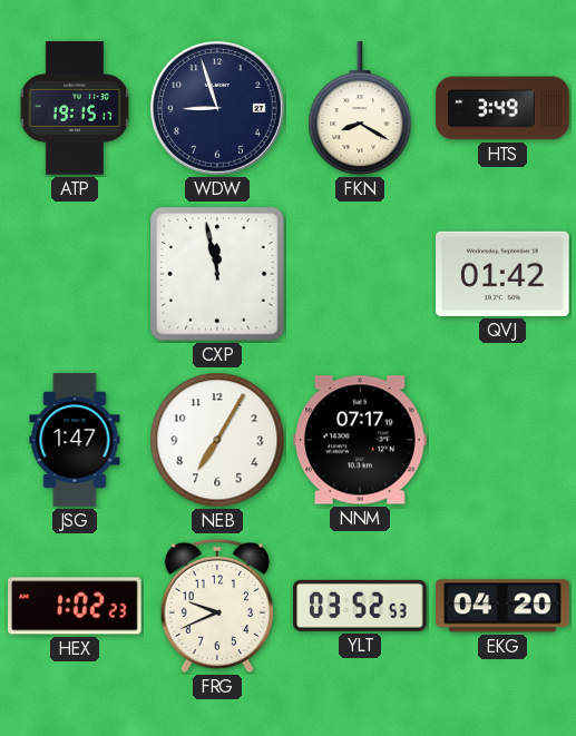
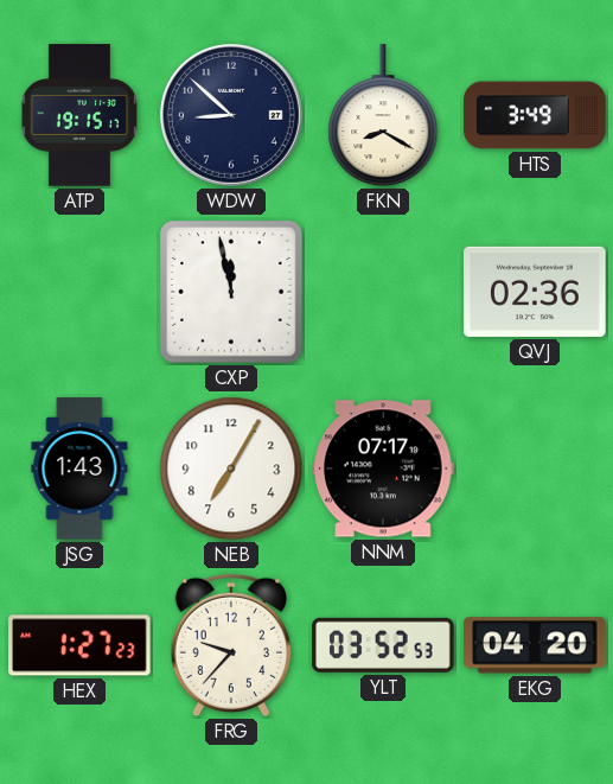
WDW: 8:57 -> 8:52
QVJ: 01:42 -> 02:36
JSG: 1:47 -> 1:43
HEX: 1:02 -> 1:27
FRG: 9:41 -> 9:37
